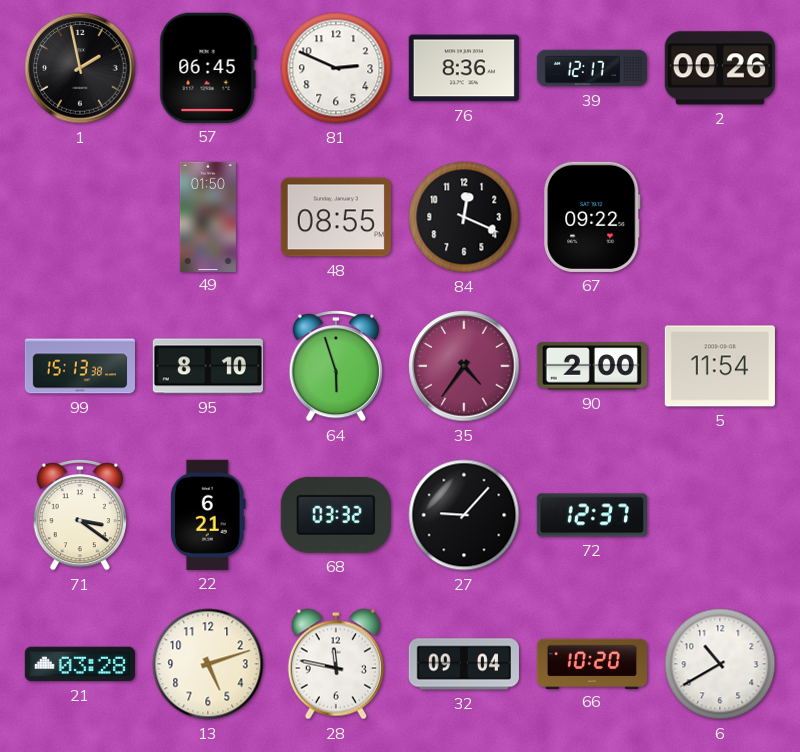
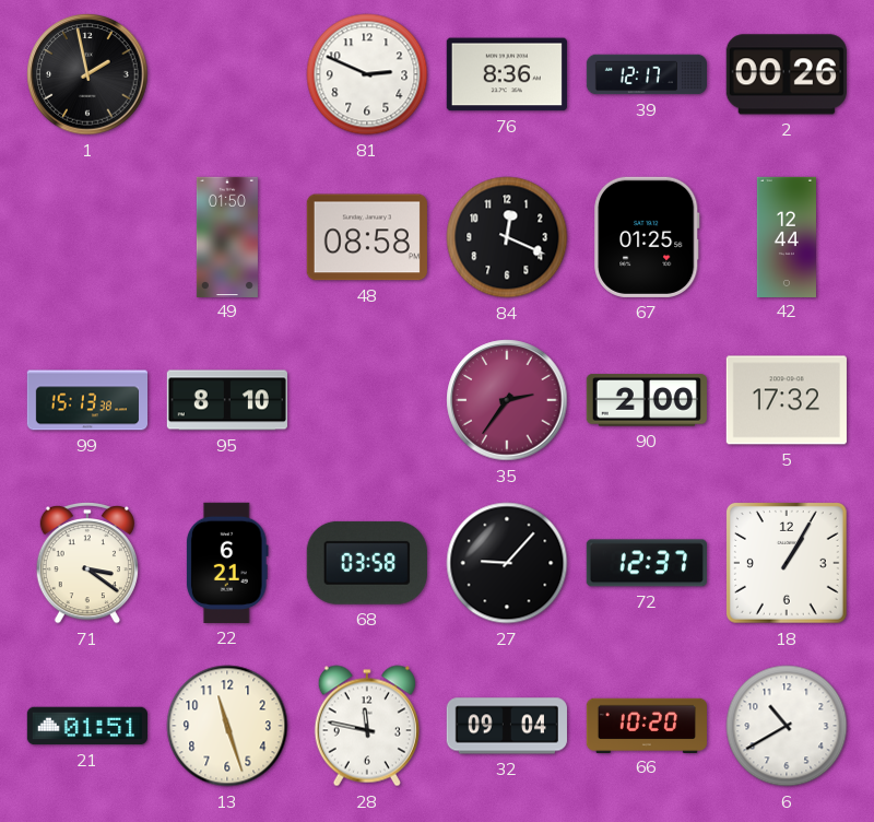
57: 06:45 -> none
48: 08:55 -> 08:58
67: 09:22 -> 01:25
42: none -> 12:44
64: 5:57 -> none
35: 4:36 -> 2:36
5: 11:54 -> 17:32
68: 03:32 -> 03:58
18: none -> 1:05
21: 03:28 -> 01:51
13: 5:12 -> 11:27
